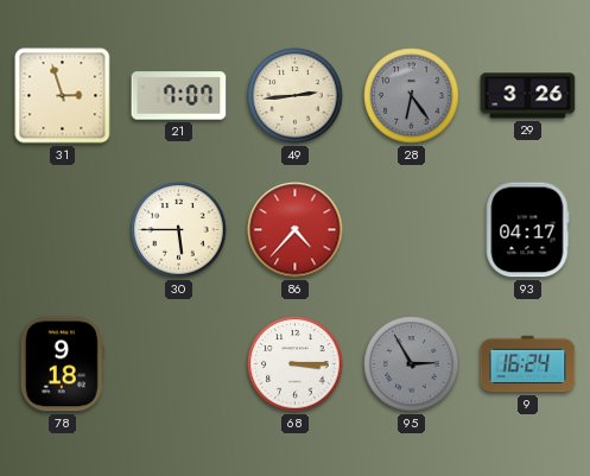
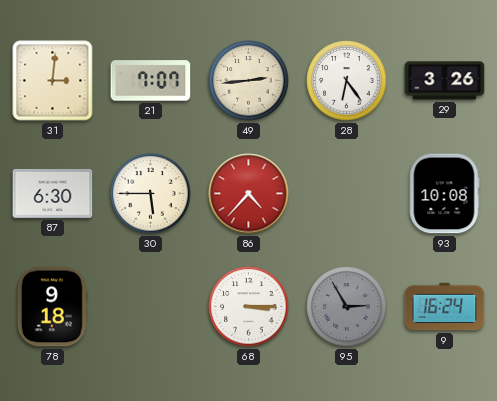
31: 2:57 -> 3:01
28 dial: grey -> white
87: none -> 6:30
93: 04:17 -> 10:08
